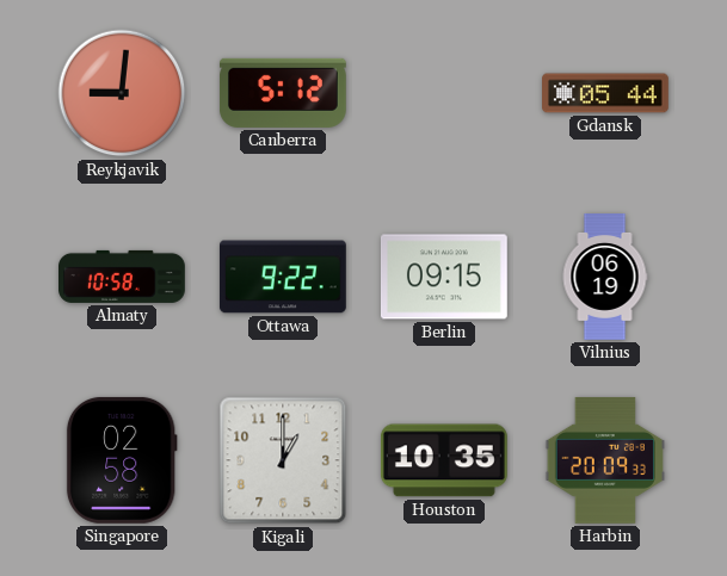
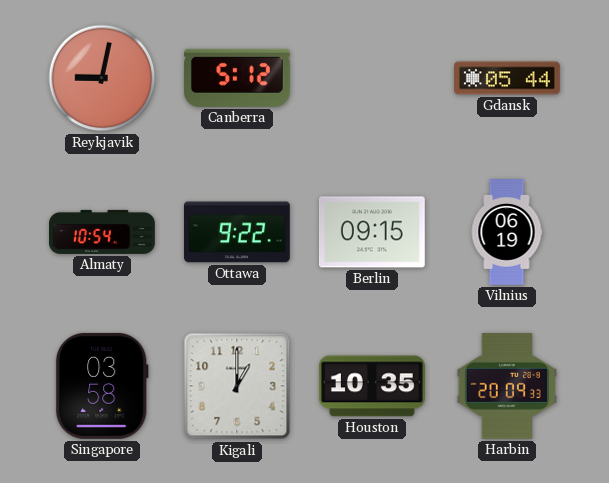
Reykjavik: 9:01 -> 9:02
Almaty: 10:58 -> 10:54
Singapore: 02:58 -> 03:58
